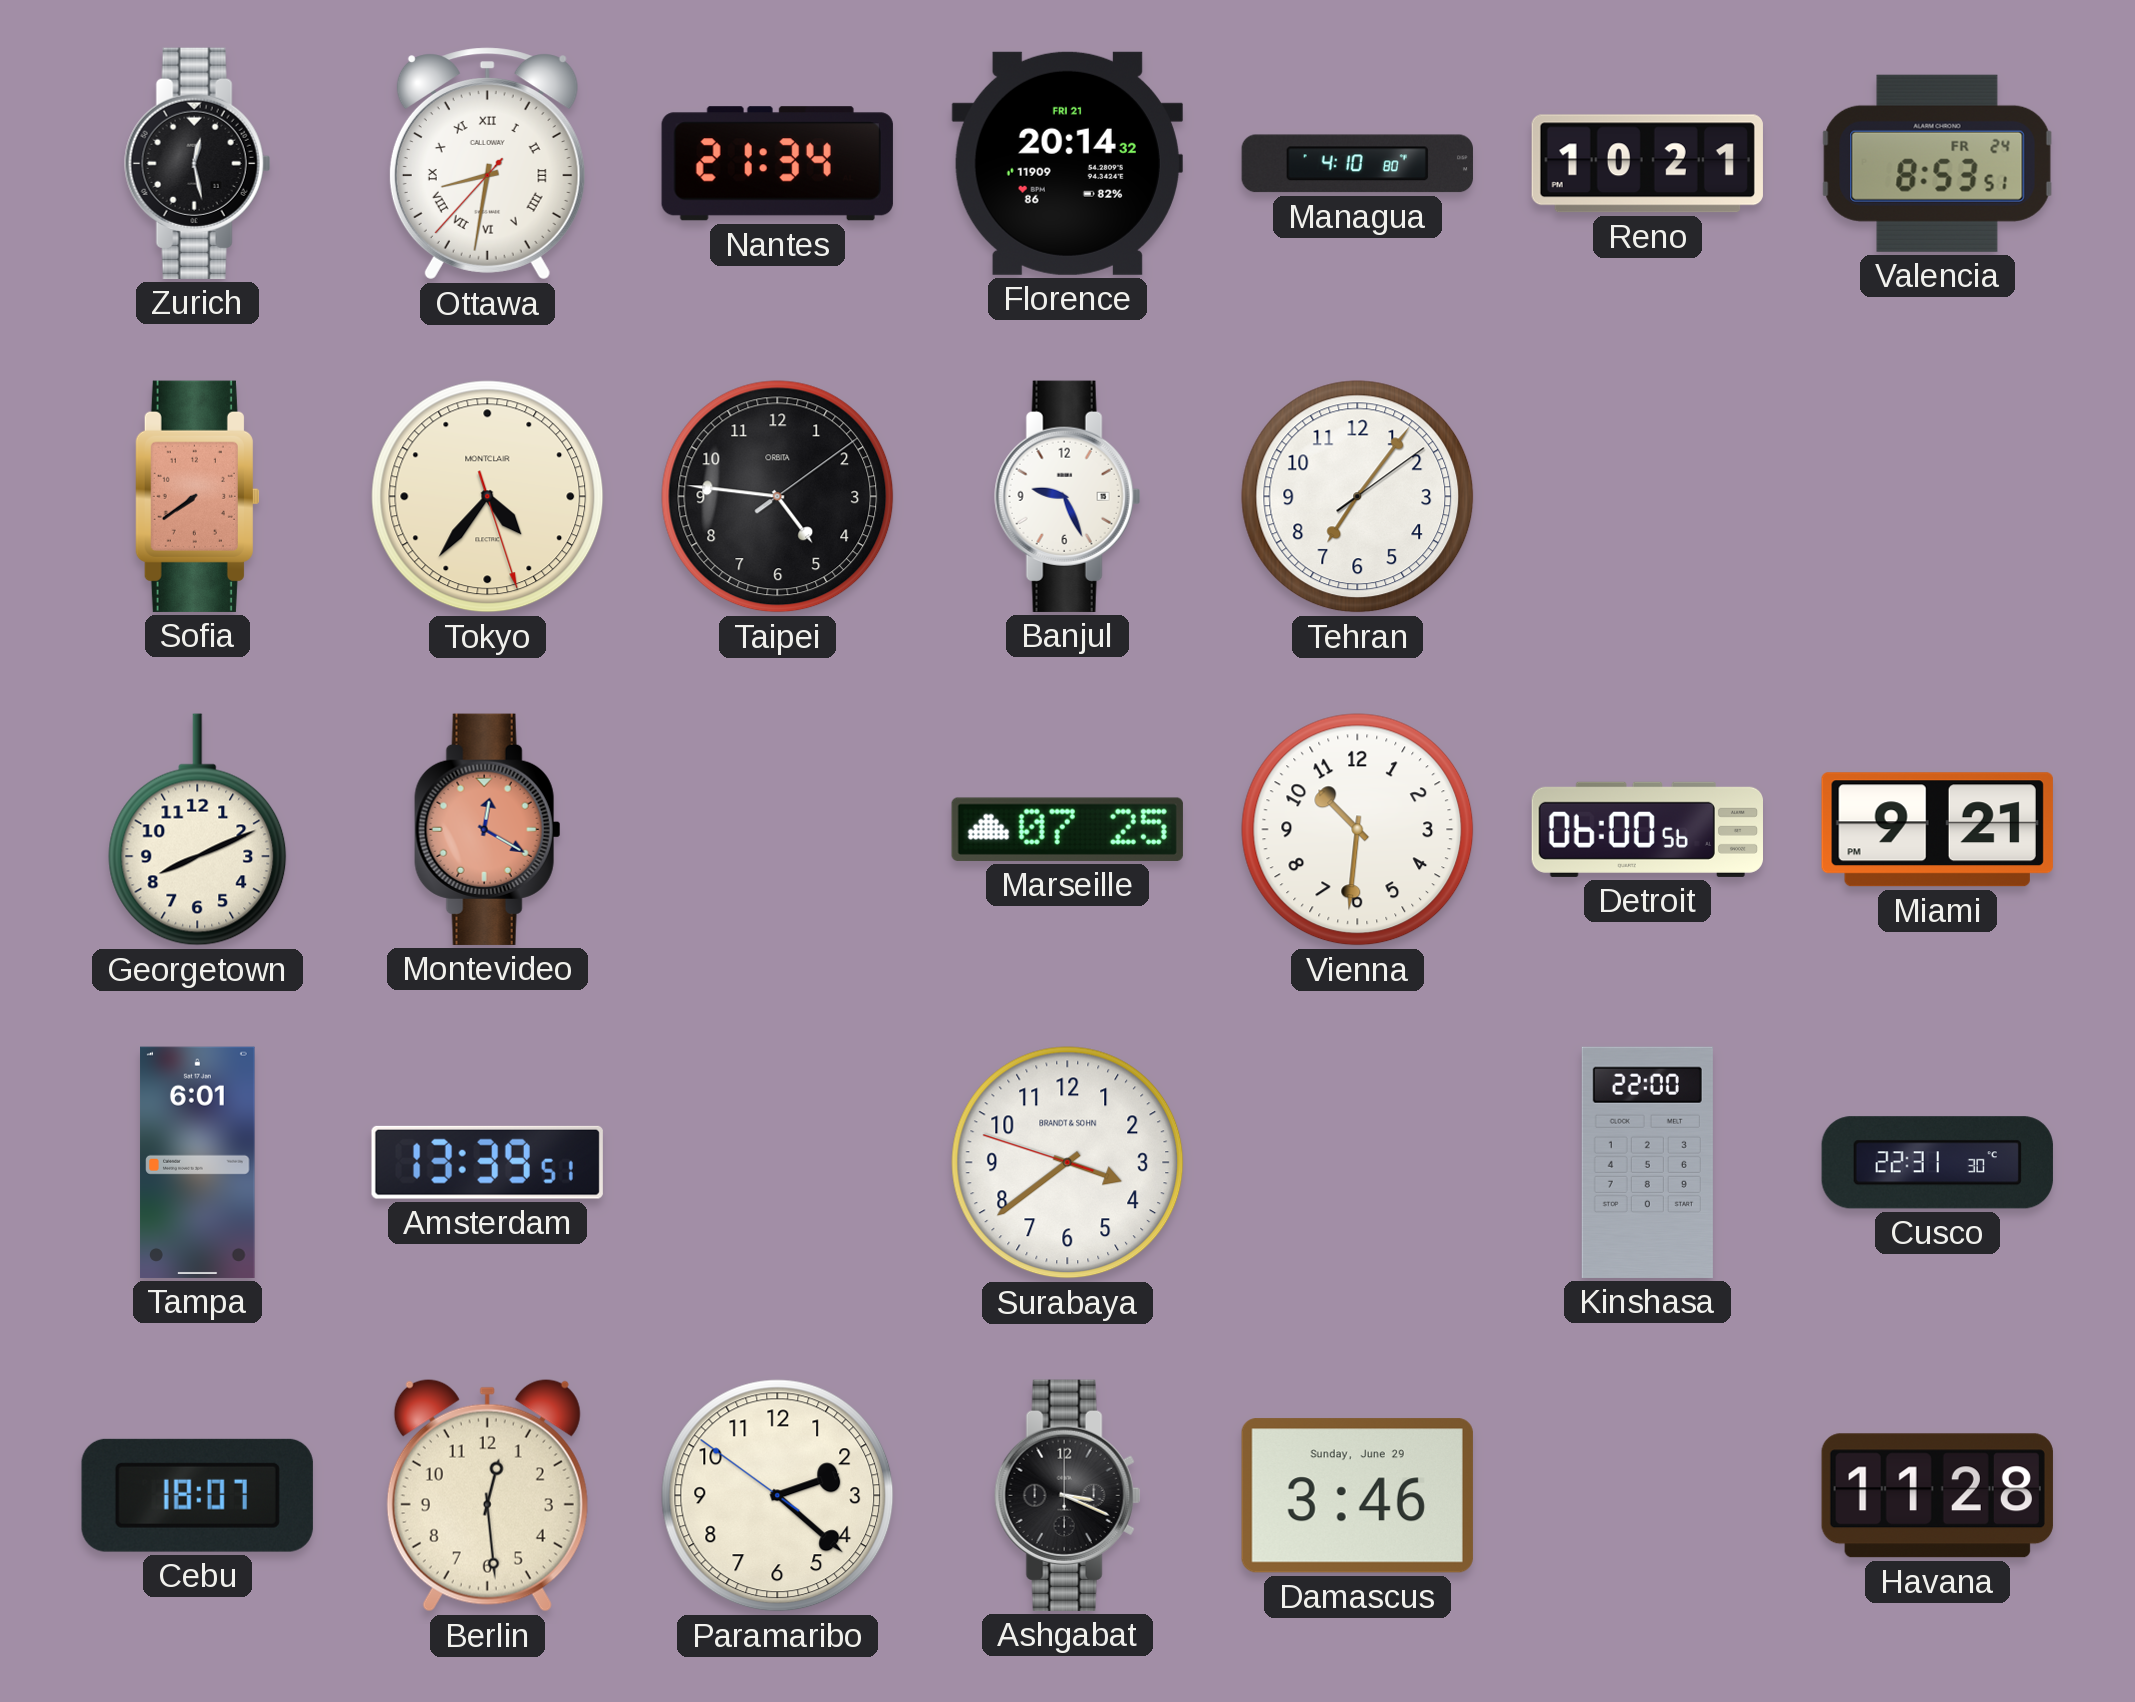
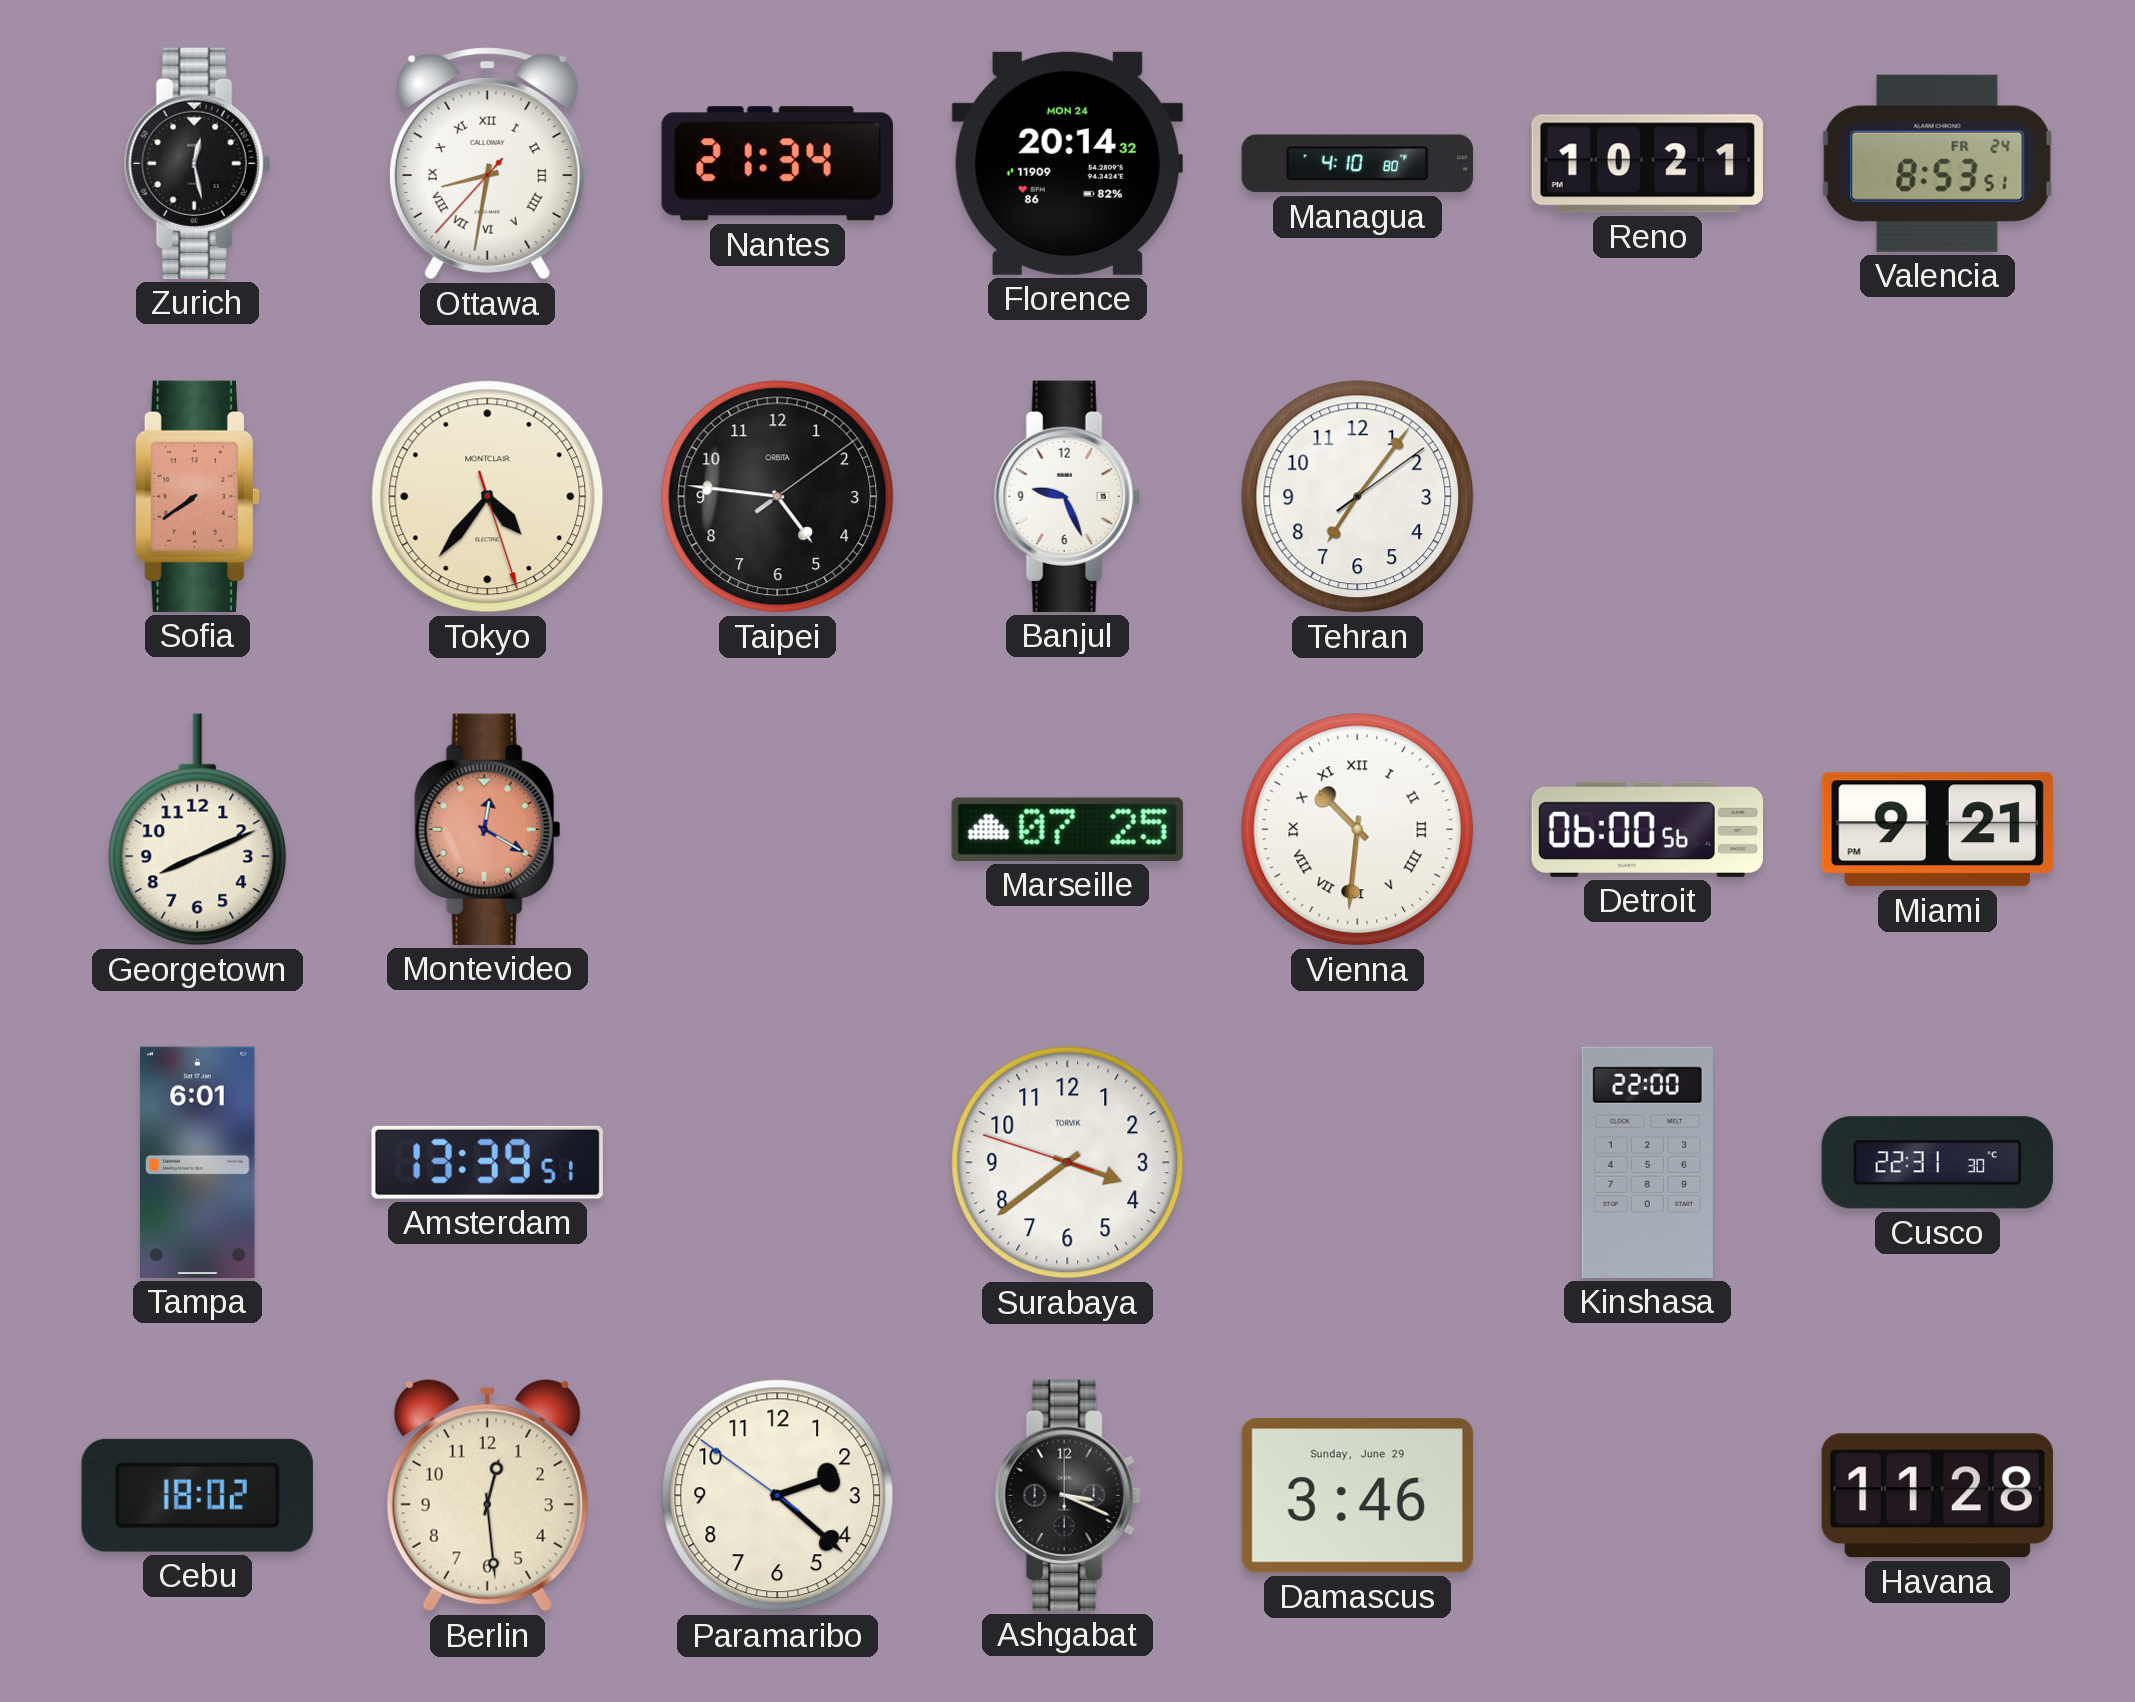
Florence date: FRI 21 -> MON 24
Vienna numerals: Arabic -> Roman
Surabaya brand: BRANDT & SOHN -> TORVIK
Cebu: 18:07 -> 18:02
